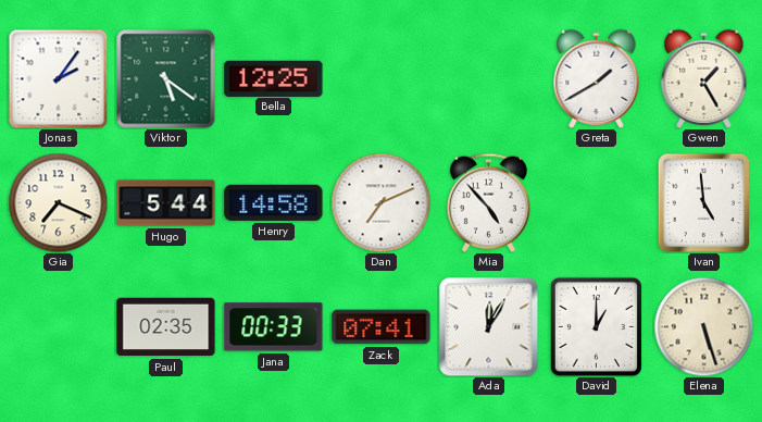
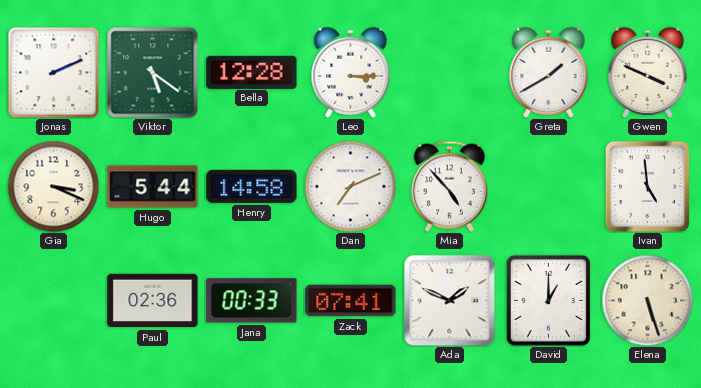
Jonas: 2:06 -> 2:11
Bella: 12:25 -> 12:28
Leo: none -> 3:15
Gwen: 1:25 -> 3:49
Gia: 7:19 -> 3:19
Paul: 02:35 -> 02:36
Ada: 12:05 -> 1:49
